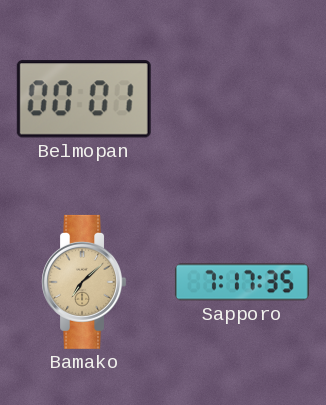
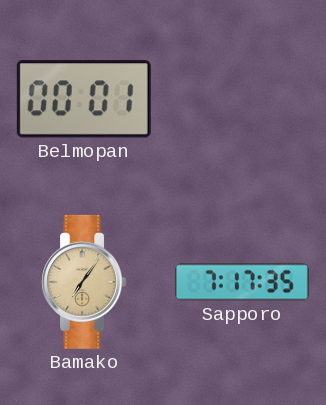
Bamako: 7:08 -> 7:06
